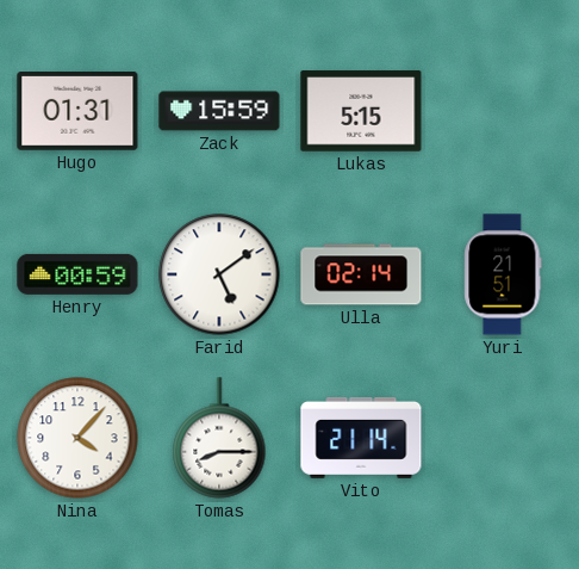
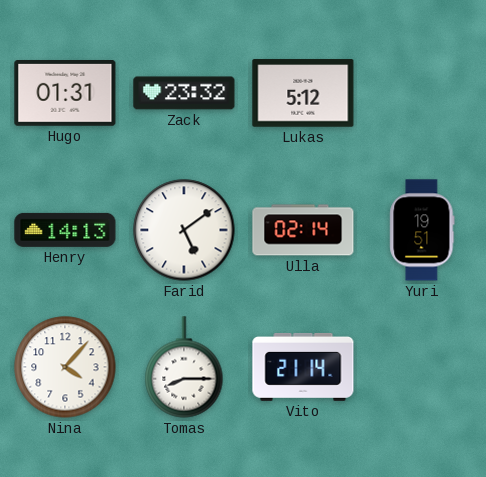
Zack: 15:59 -> 23:32
Lukas: 5:15 -> 5:12
Henry: 00:59 -> 14:13
Yuri: 21:51 -> 19:51
